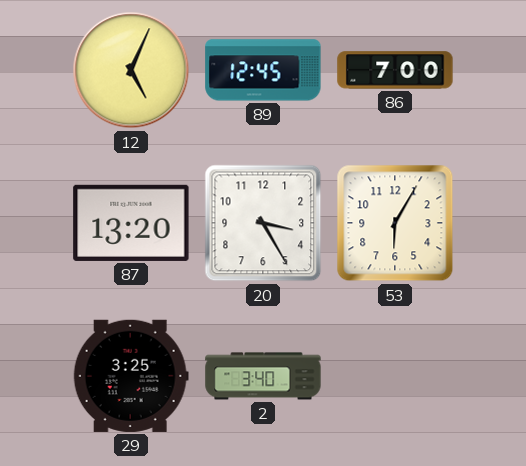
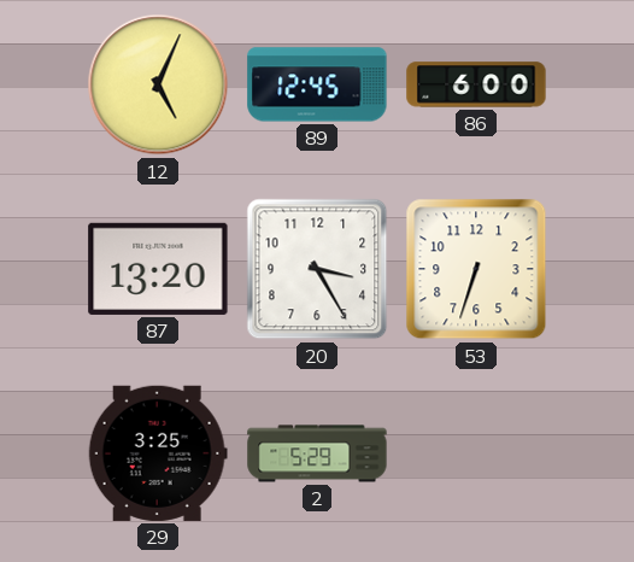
86: 7:00 -> 6:00
53: 6:05 -> 6:33
2: 3:40 -> 5:29
